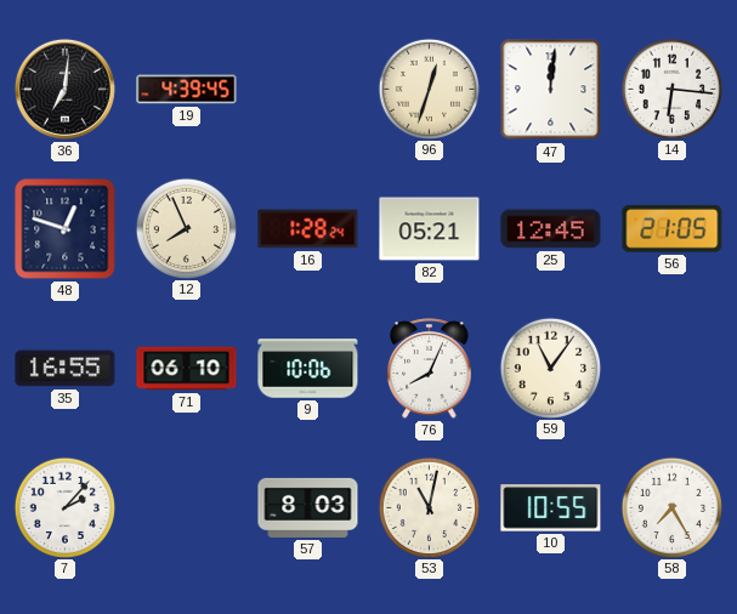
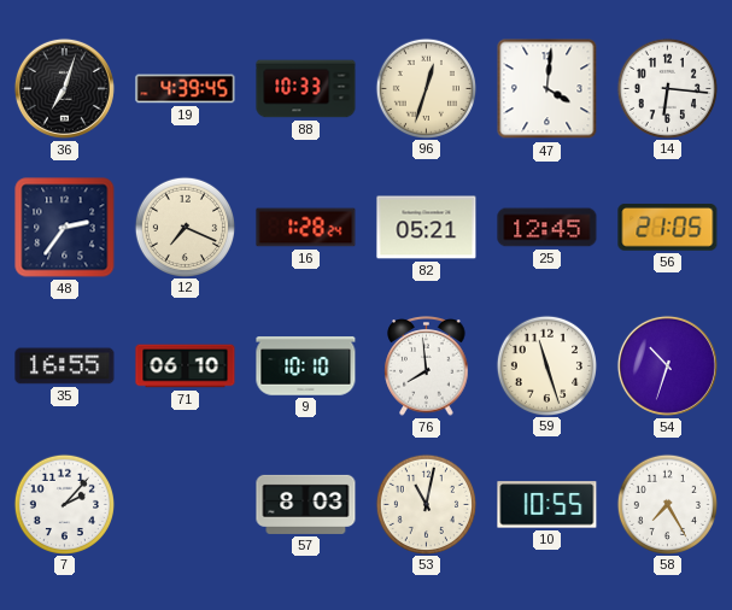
36: 7:01 -> 7:03
88: none -> 10:33
47: 12:01 -> 4:01
48: 12:48 -> 2:36
12: 7:56 -> 7:19
9: 10:06 -> 10:10
76: 8:04 -> 7:59
59: 11:06 -> 11:27
54: none -> 10:33
